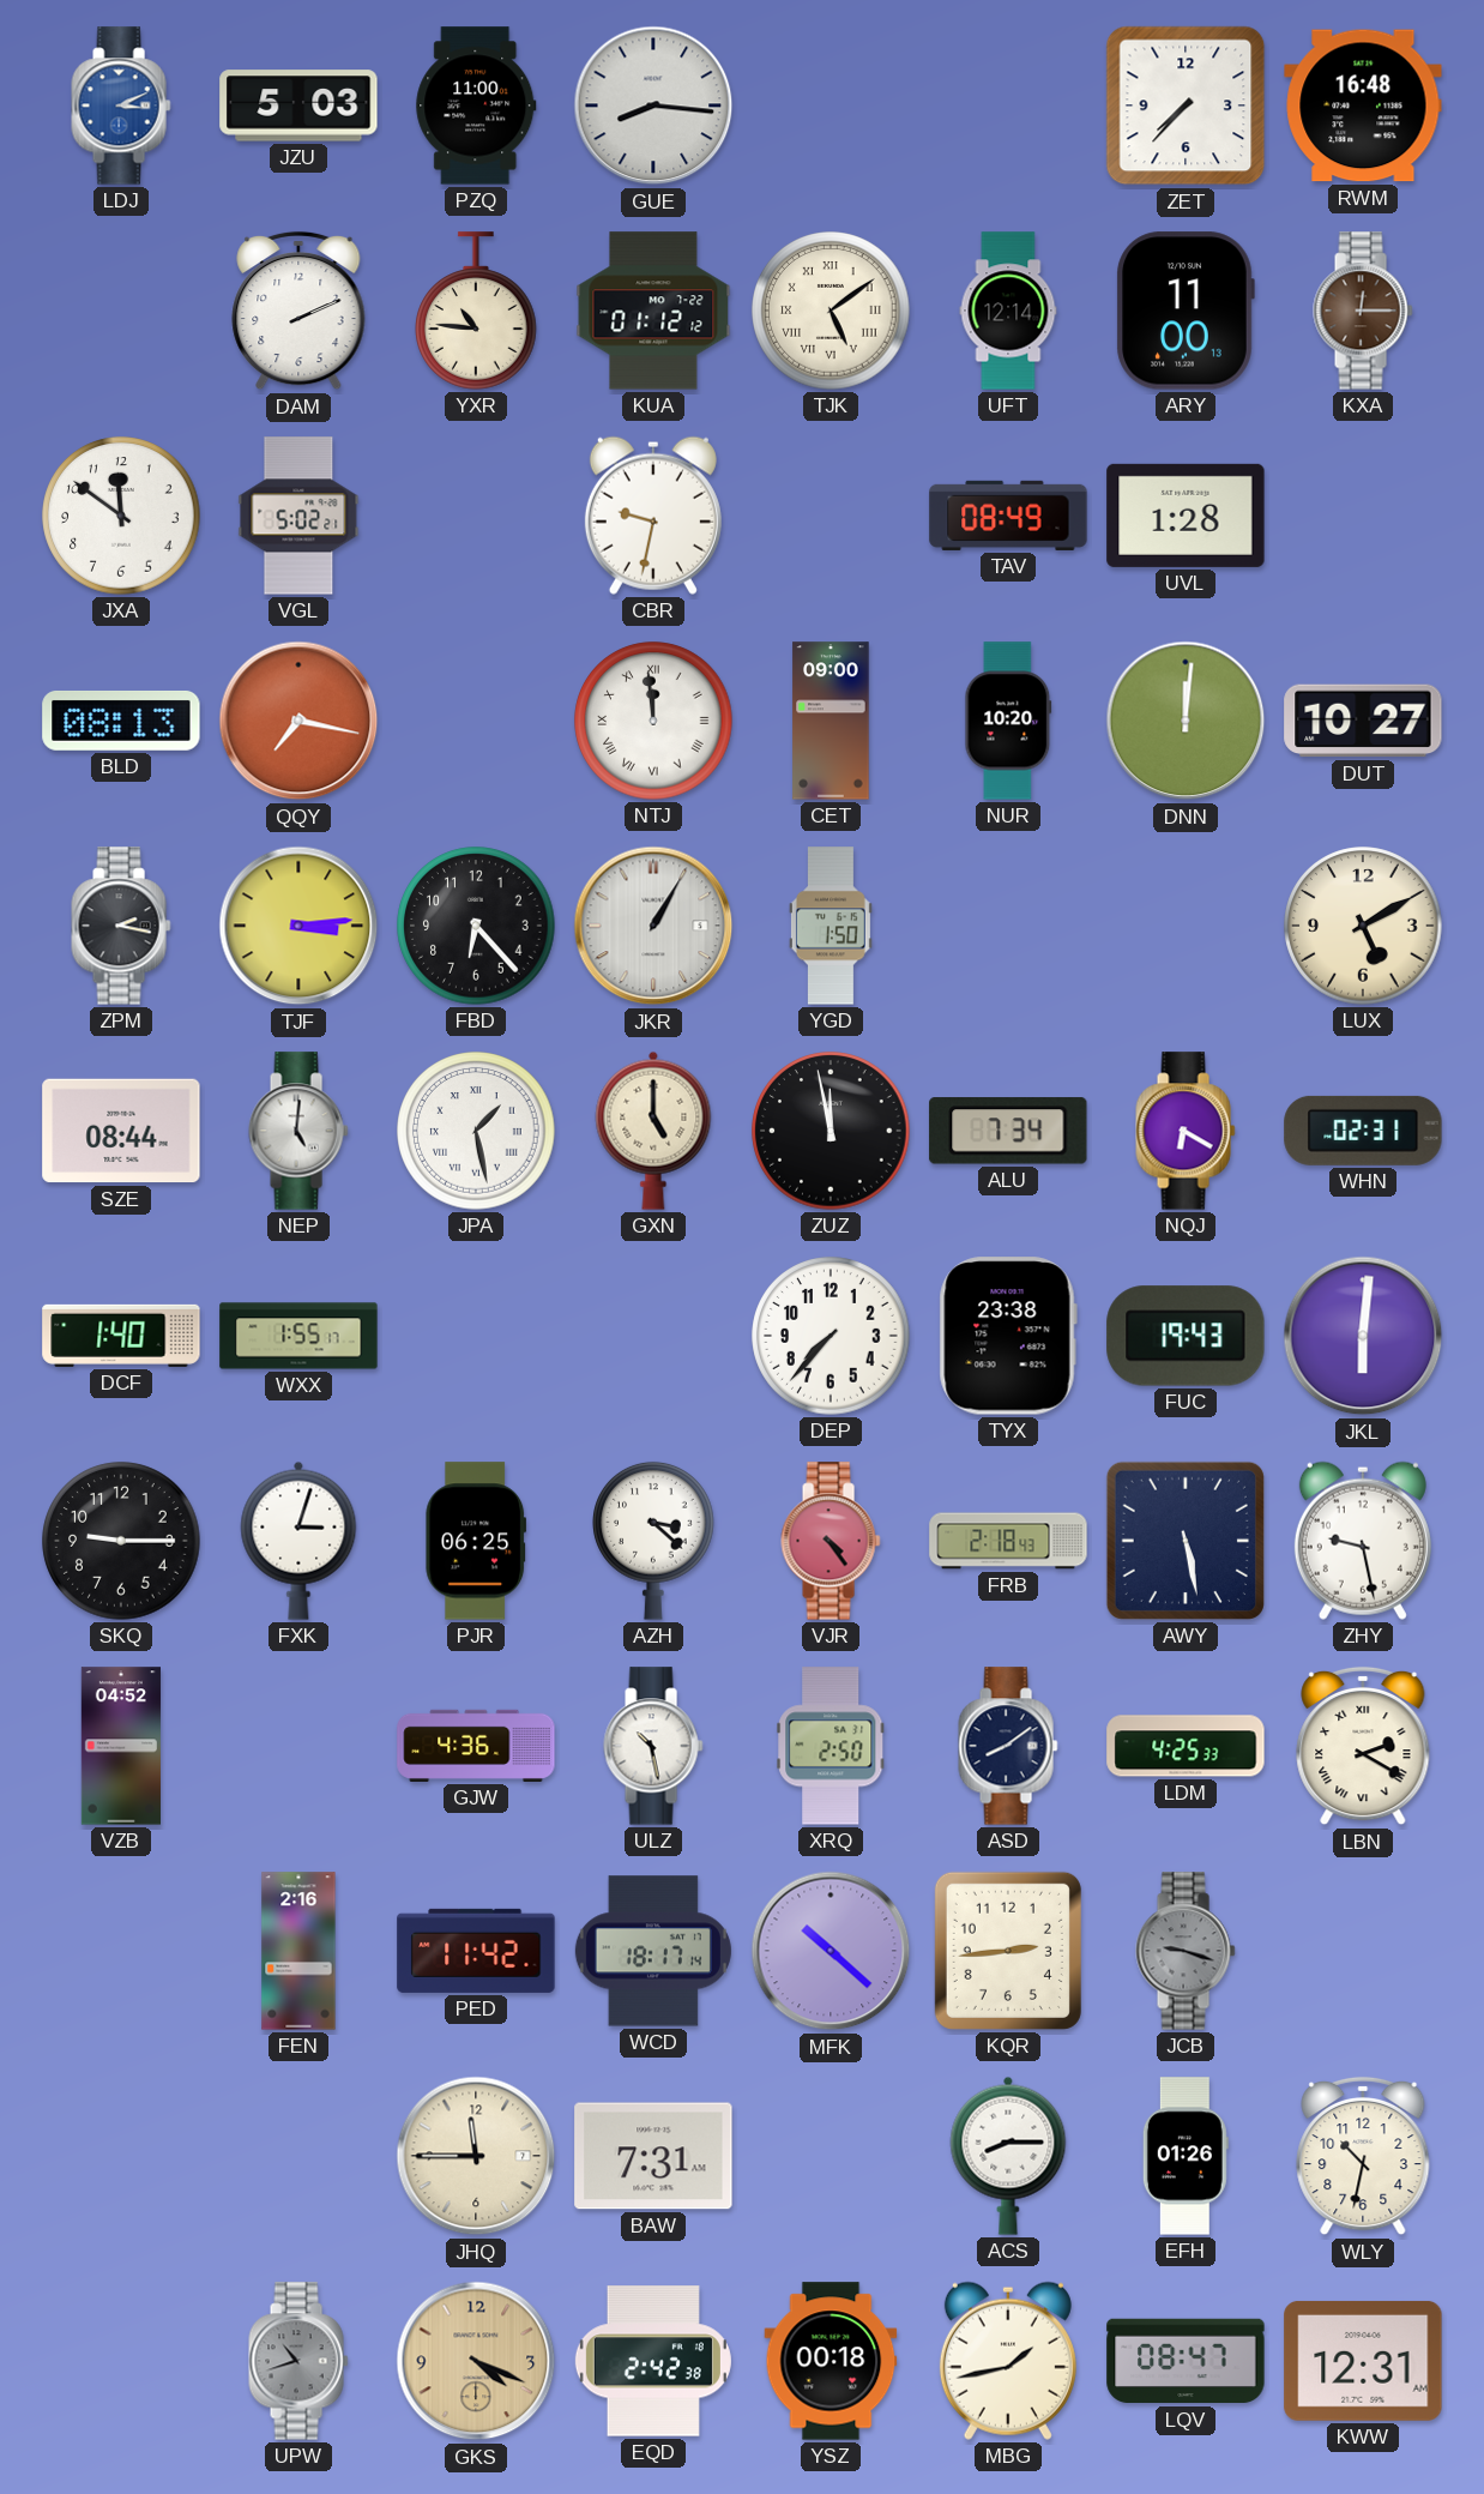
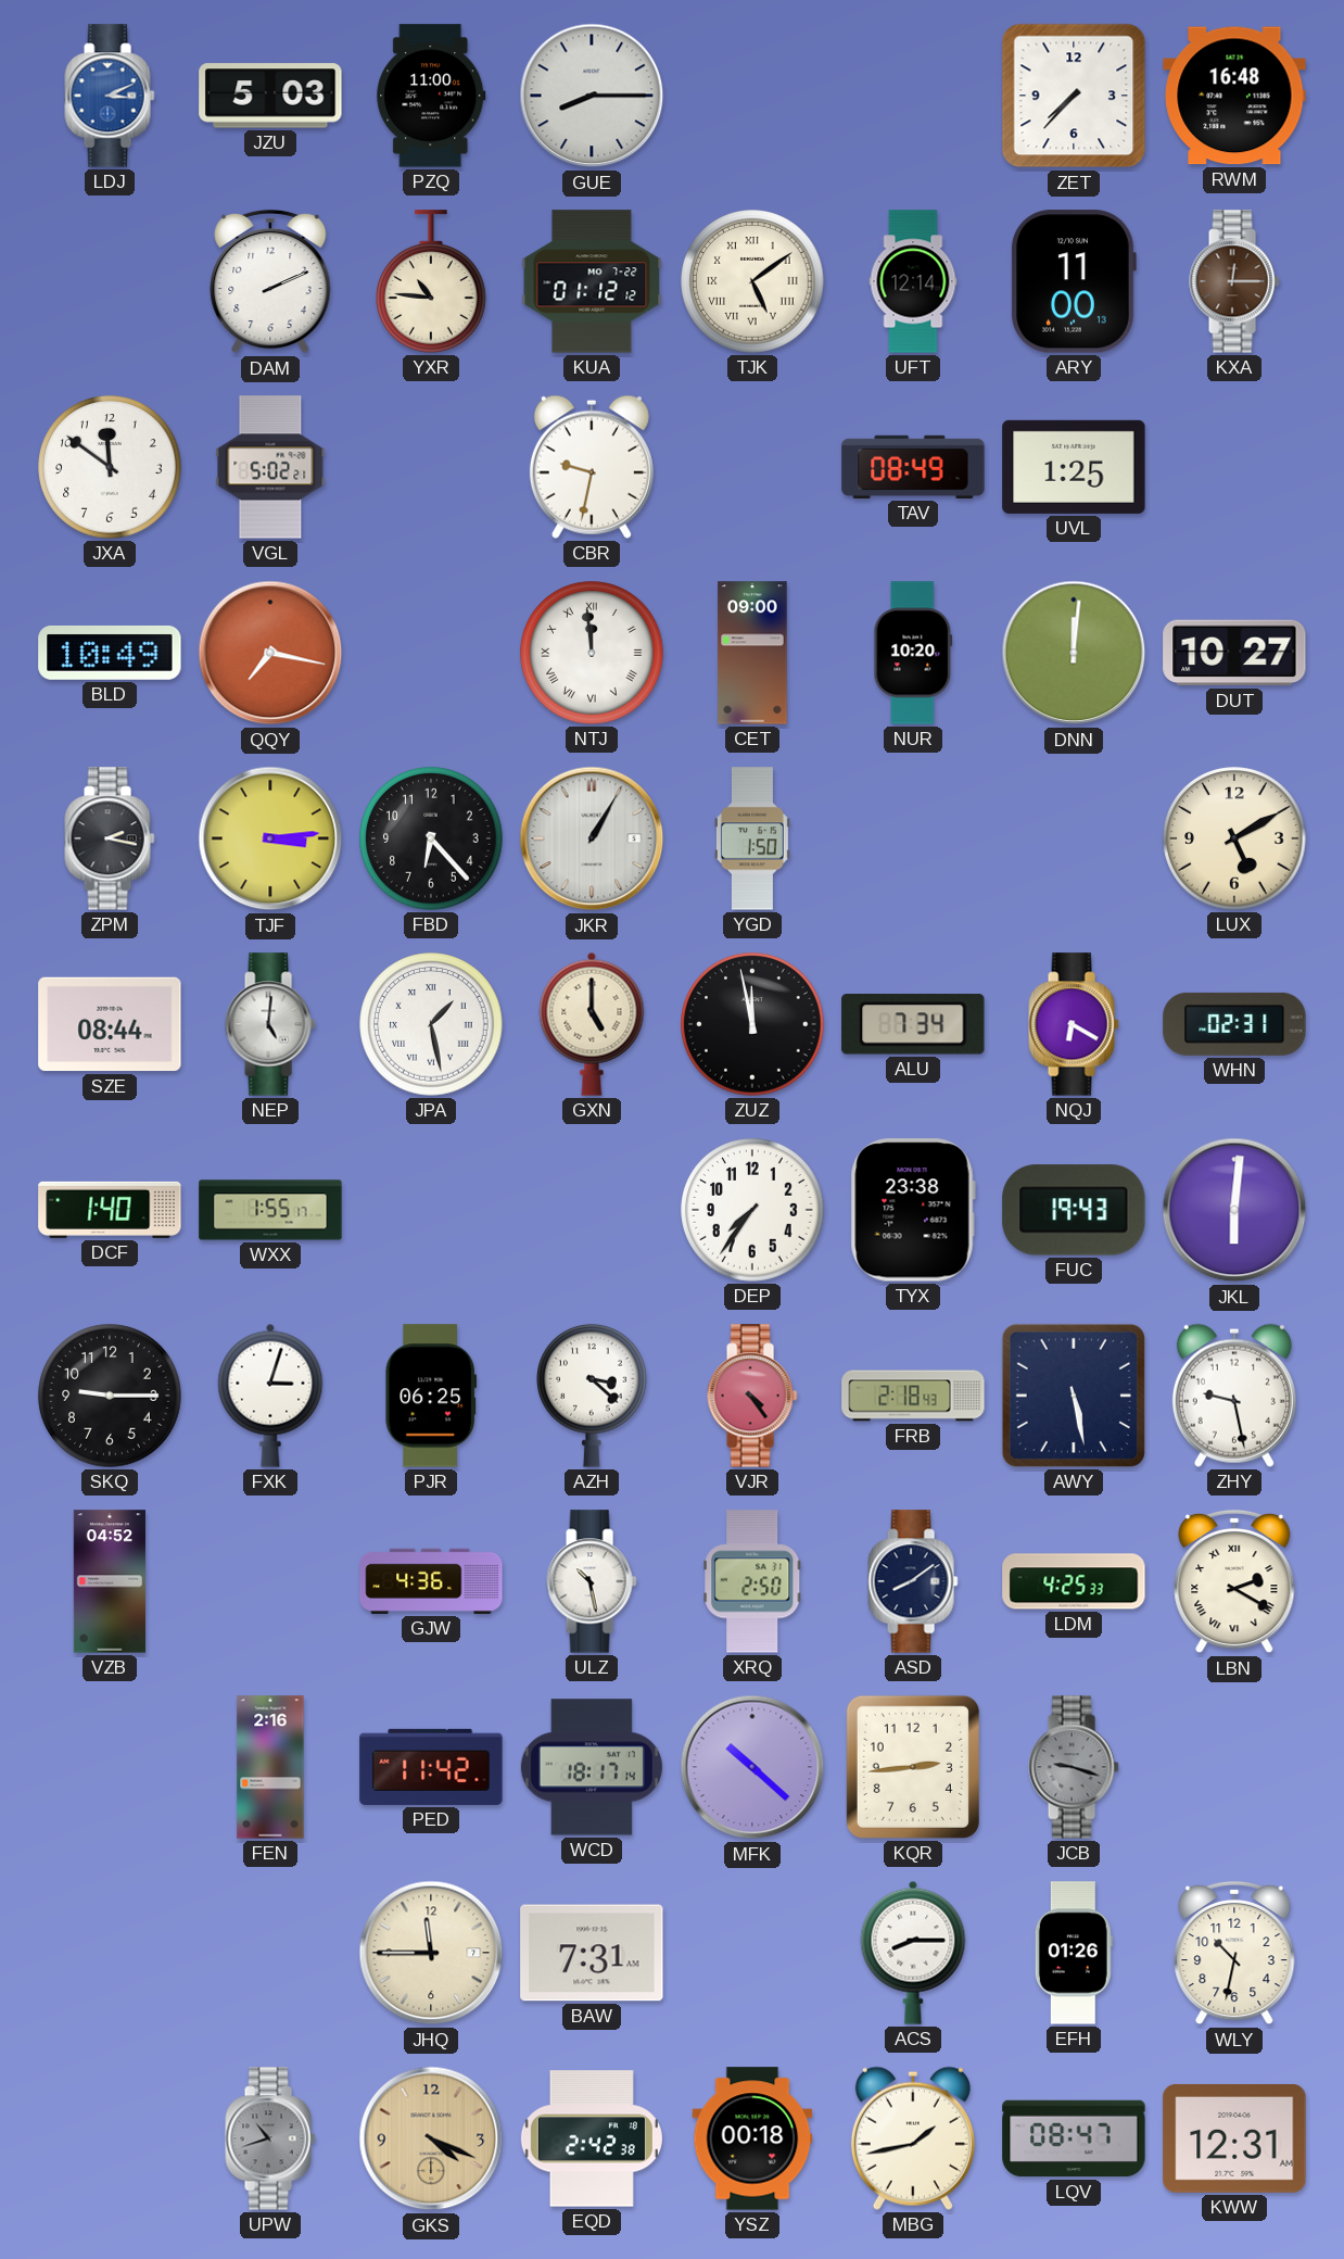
GUE: 8:16 -> 8:15
UVL: 1:28 -> 1:25
BLD: 08:13 -> 10:49
DEP: 7:37 -> 7:36
